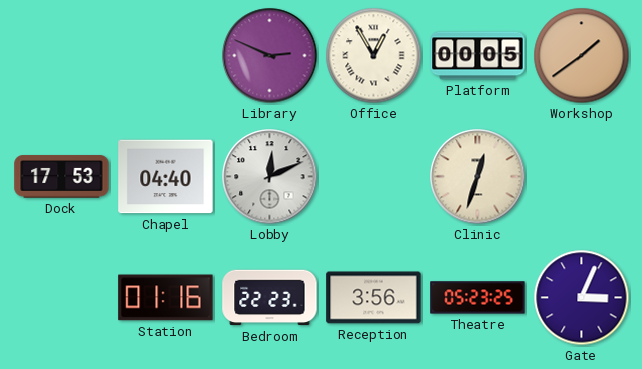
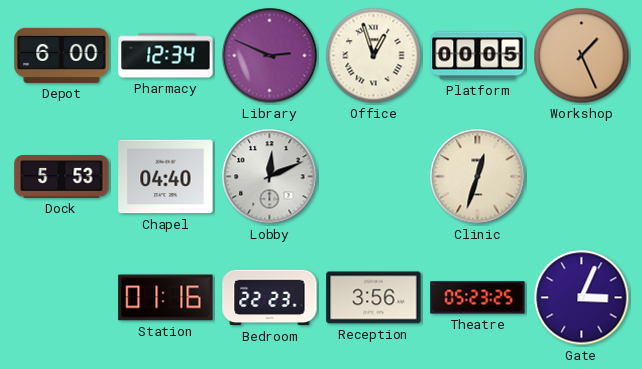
Depot: none -> 6:00
Pharmacy: none -> 12:34
Office: 12:55 -> 12:57
Workshop: 1:39 -> 1:26
Dock: 17:53 -> 5:53
